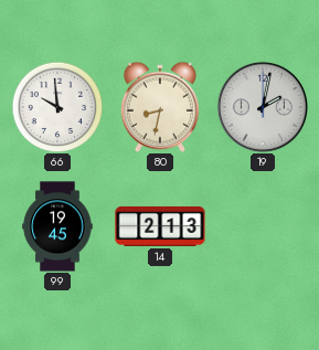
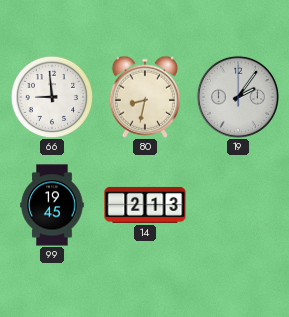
66: 9:59 -> 8:59
19: 2:02 -> 2:06
